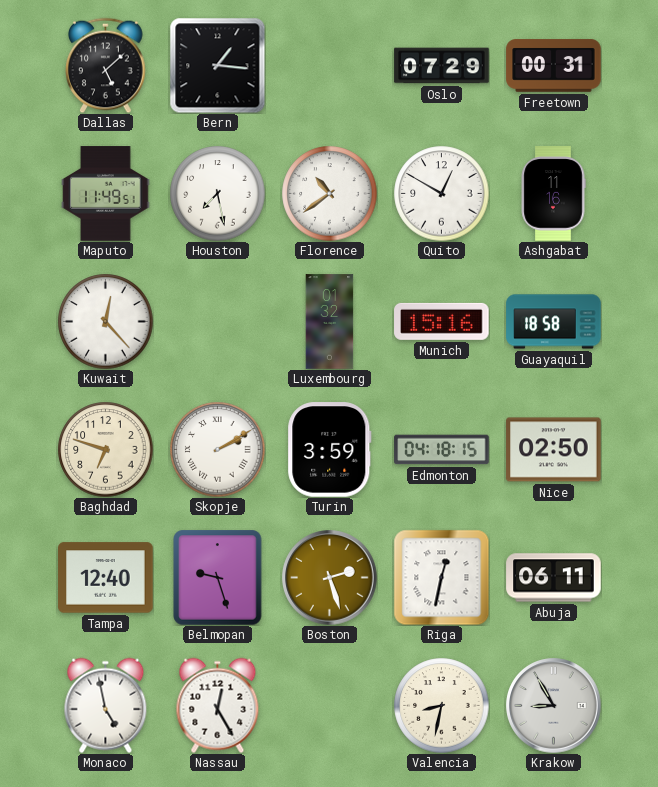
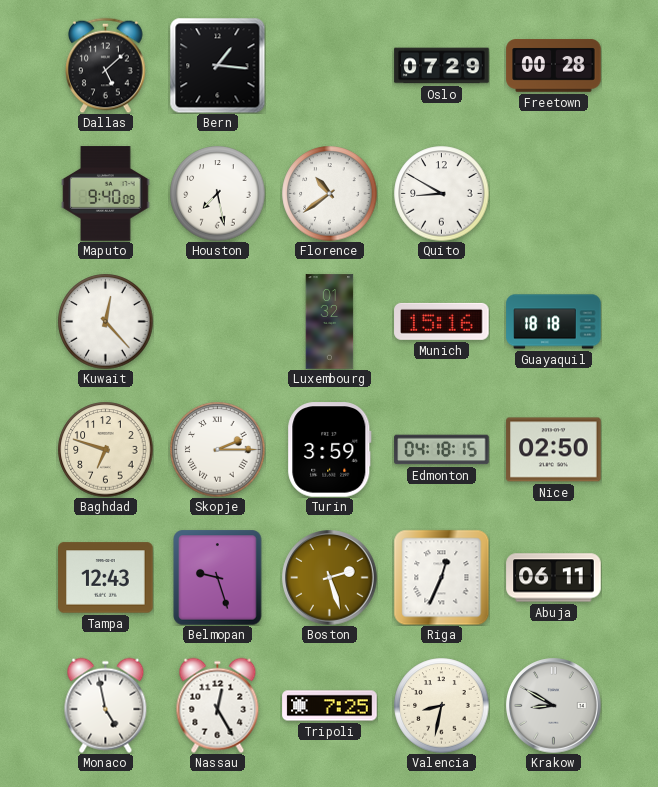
Freetown: 00:31 -> 00:28
Maputo: 11:49 -> 9:40
Quito: 12:50 -> 8:50
Ashgabat: 11:16 -> none
Guayaquil: 18:58 -> 18:18
Skopje: 2:10 -> 2:15
Tampa: 12:40 -> 12:43
Riga: 12:32 -> 12:34
Tripoli: none -> 7:25
Krakow: 8:55 -> 8:50
